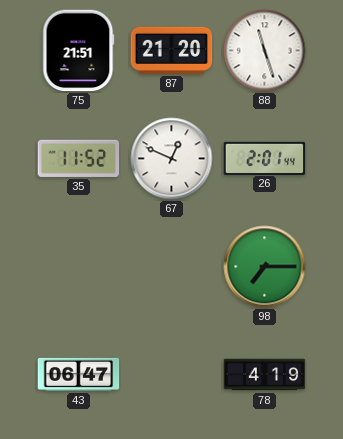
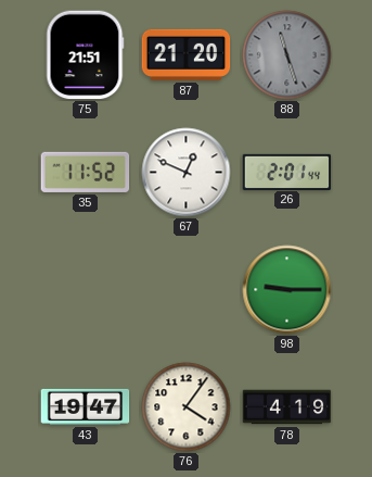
88 dial: white -> grey
98: 7:15 -> 9:15
43: 06:47 -> 19:47
76: none -> 4:06
